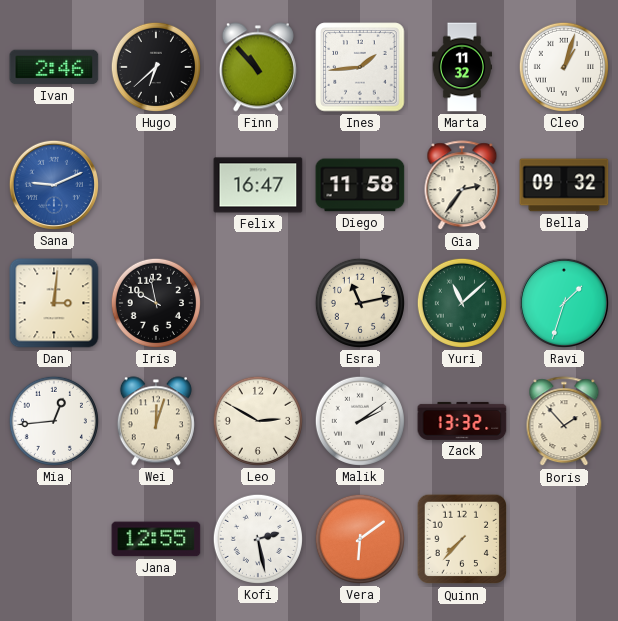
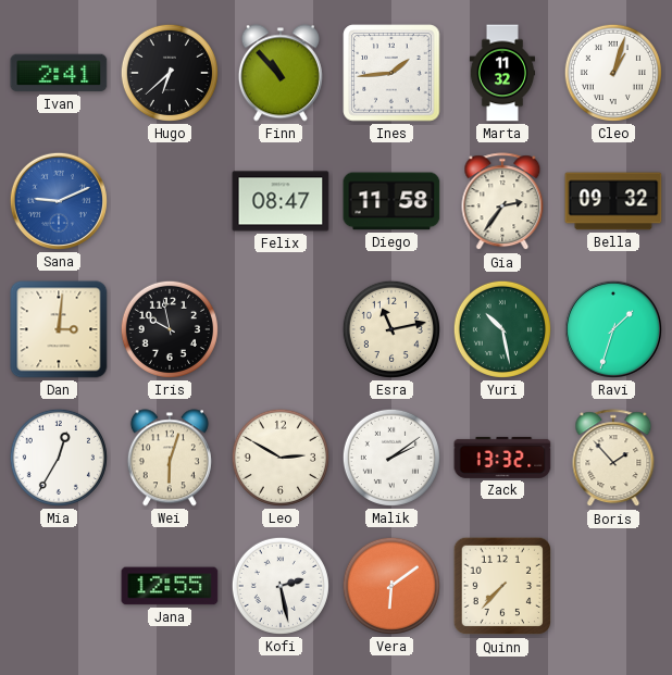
Ivan: 2:46 -> 2:41
Felix: 16:47 -> 08:47
Yuri: 11:08 -> 10:28
Mia: 12:44 -> 12:35
Wei: 12:03 -> 6:03
